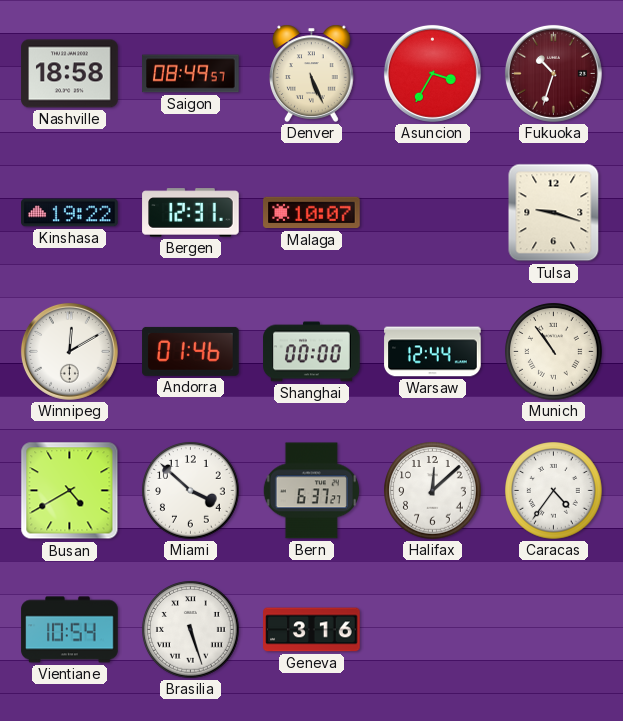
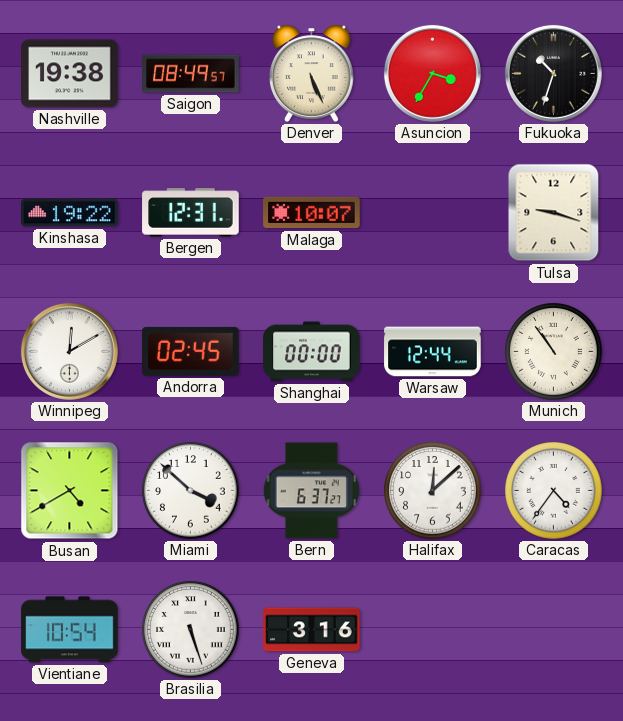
Nashville: 18:58 -> 19:38
Fukuoka dial: burgundy -> black
Andorra: 01:46 -> 02:45
